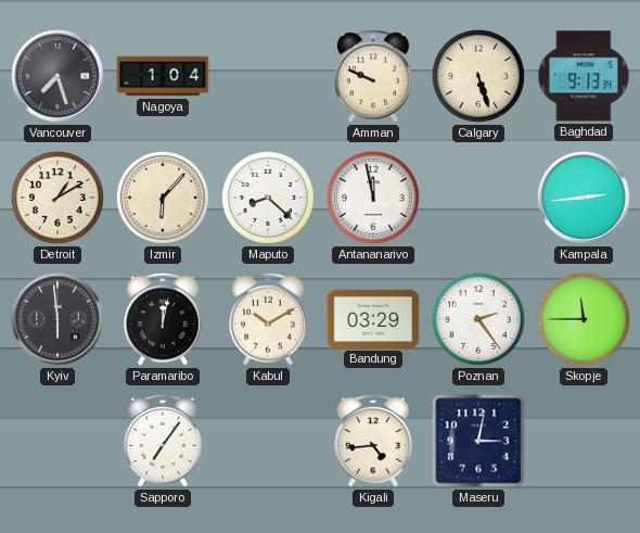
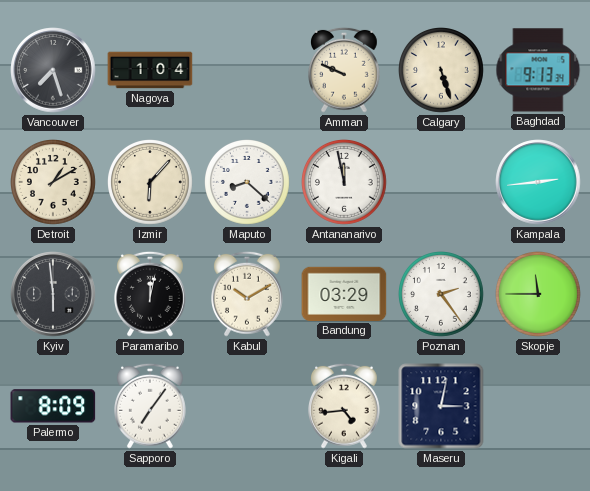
Palermo: none -> 8:09
